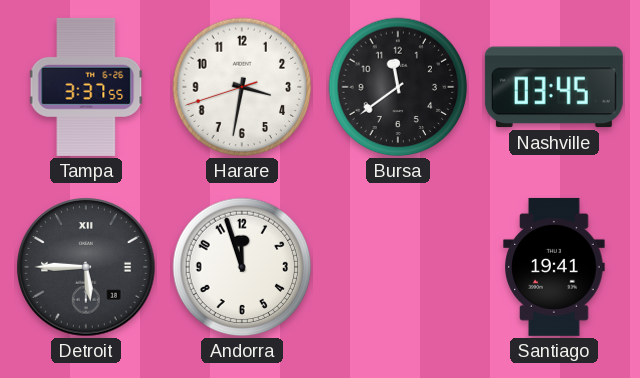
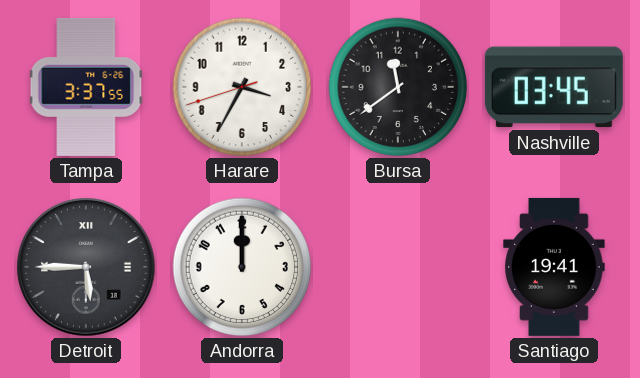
Harare: 3:31 -> 3:34
Andorra: 11:57 -> 12:00
